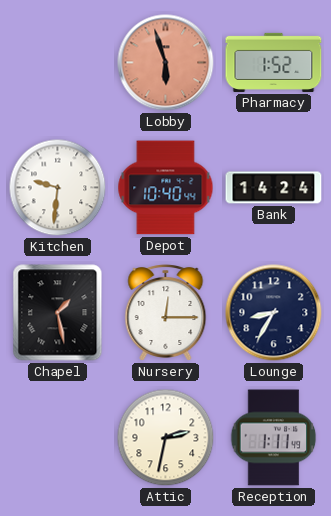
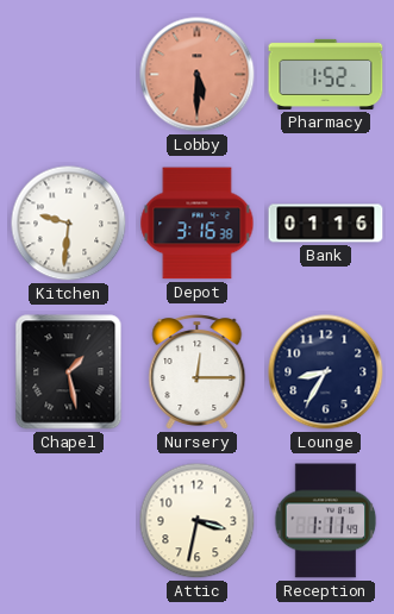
Lobby: 5:57 -> 5:30
Depot: 10:40 -> 3:16
Bank: 14:24 -> 01:16
Attic: 2:32 -> 3:32
